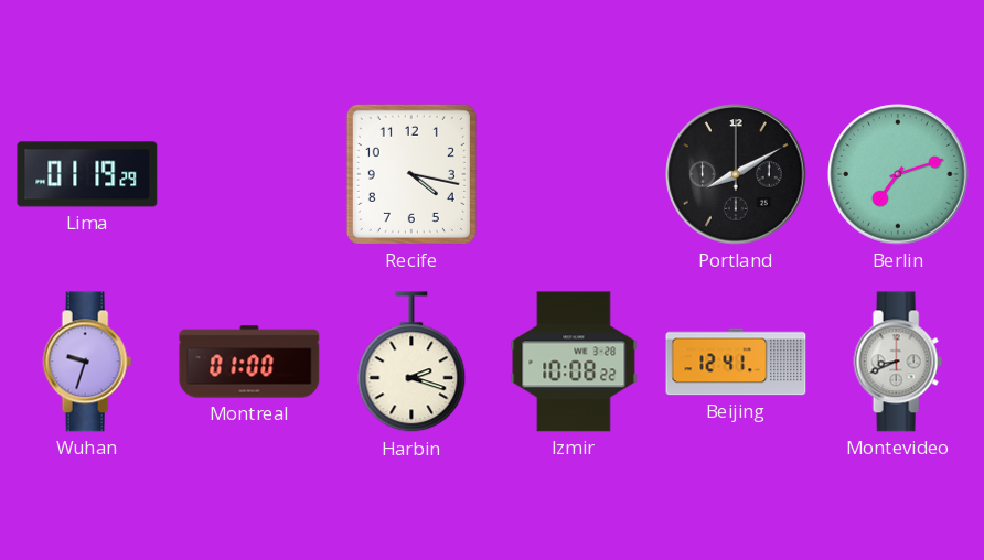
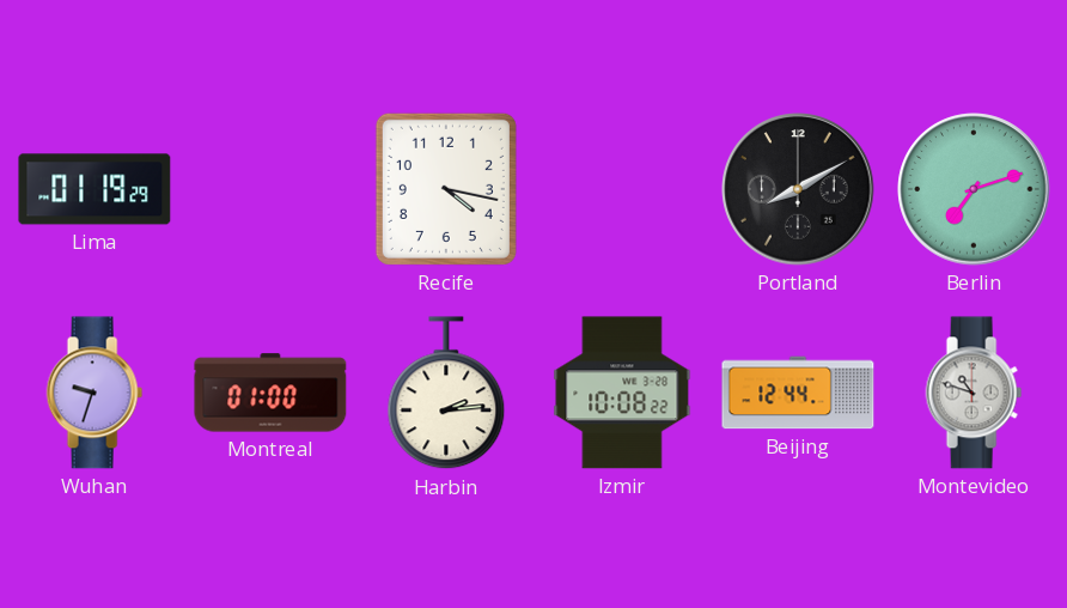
Harbin: 2:18 -> 2:14
Beijing: 12:41 -> 12:44
Montevideo: 8:41 -> 10:48
